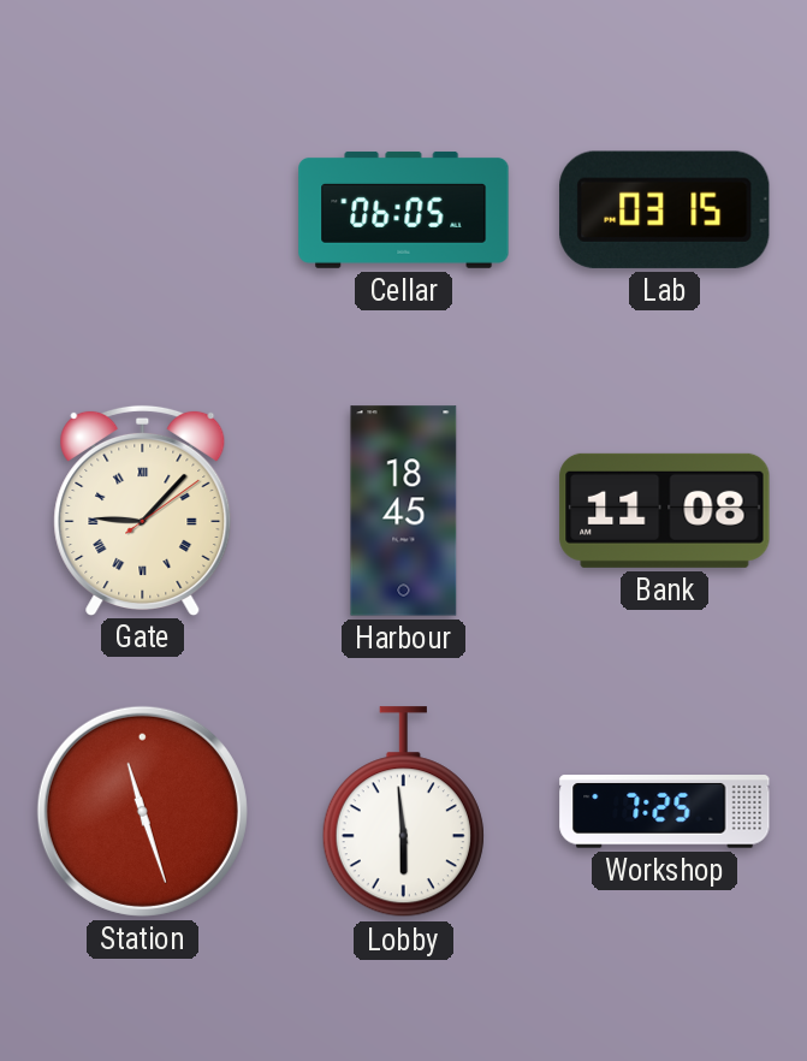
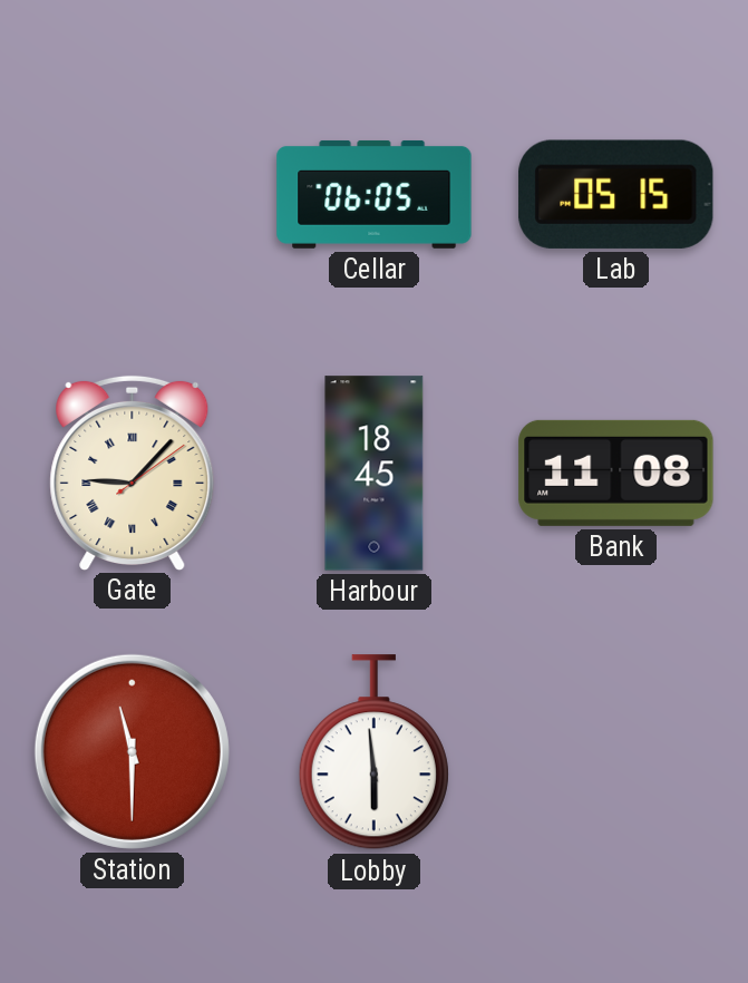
Lab: 03:15 -> 05:15
Station: 11:27 -> 11:30
Workshop: 7:25 -> none
